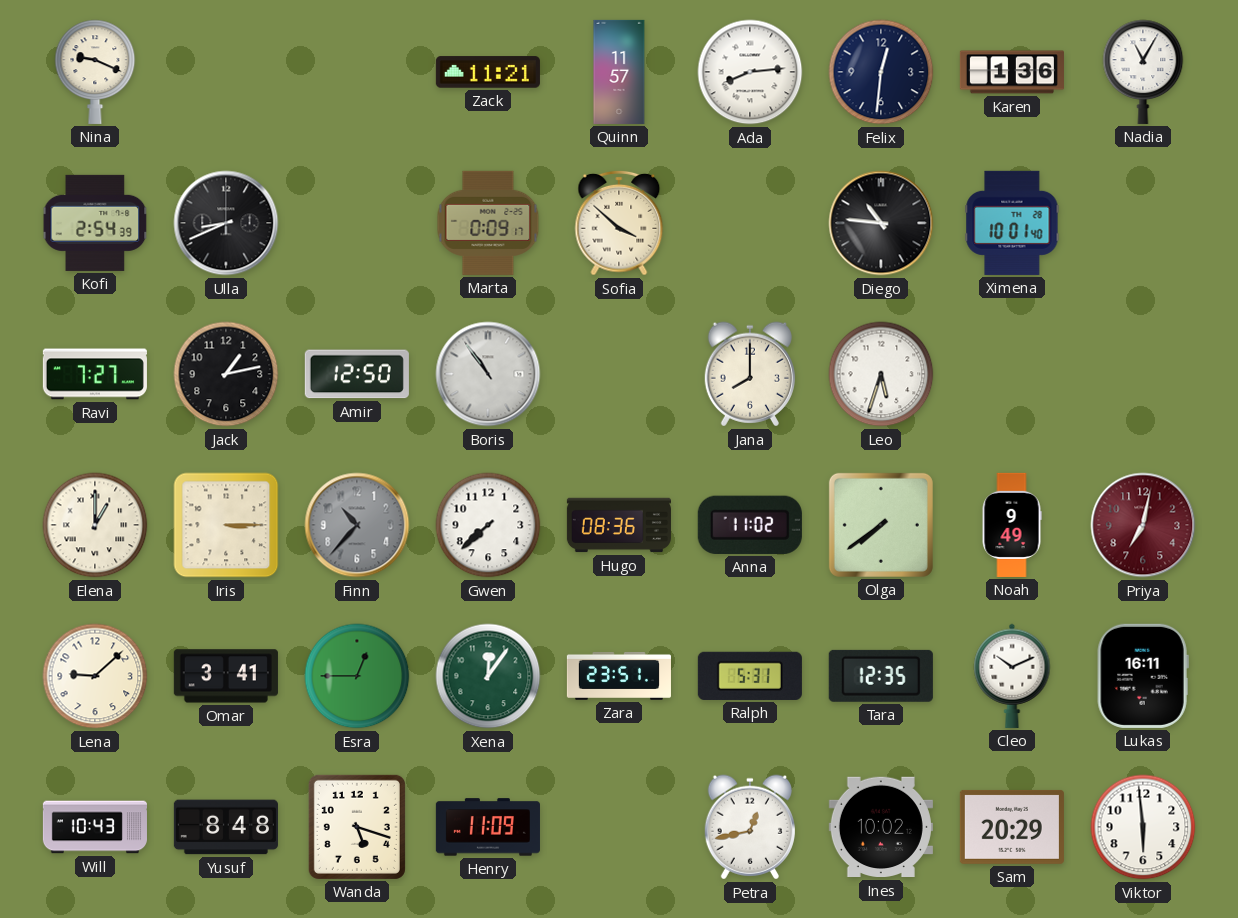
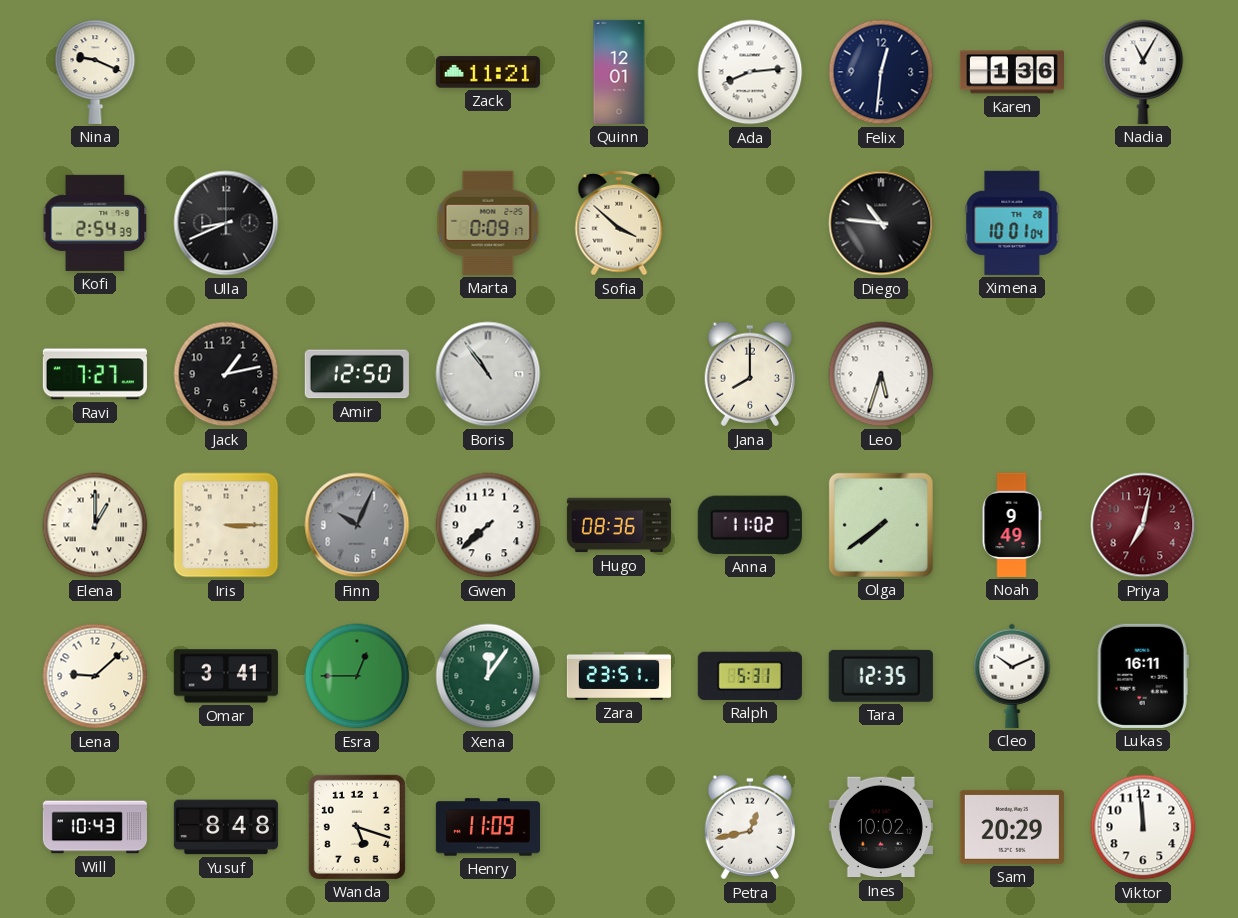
Quinn: 11:57 -> 12:01
Ximena: 10:01:40 -> 10:01:04
Finn: 10:37 -> 10:04
Viktor: 5:59 -> 11:59
